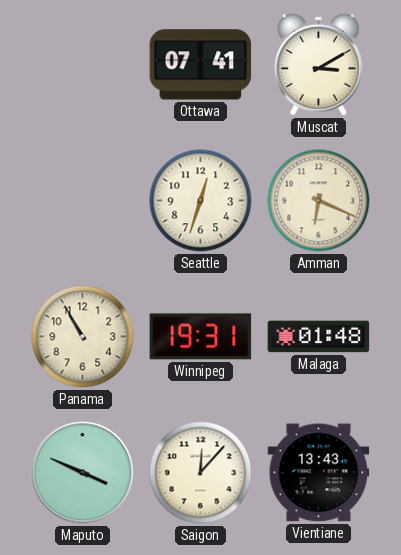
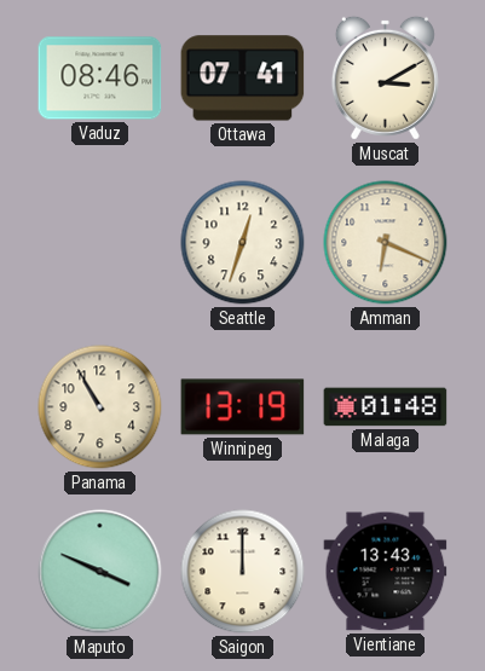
Vaduz: none -> 08:46
Winnipeg: 19:31 -> 13:19
Saigon: 12:07 -> 12:00
